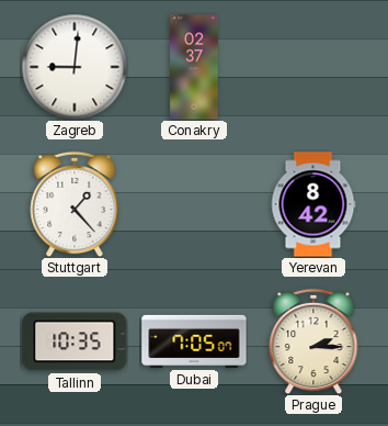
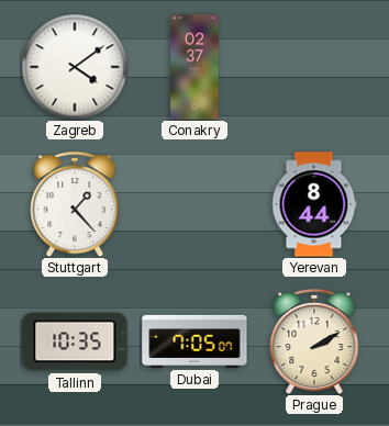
Zagreb: 9:01 -> 4:09
Yerevan: 8:42 -> 8:44
Prague: 2:15 -> 2:10
